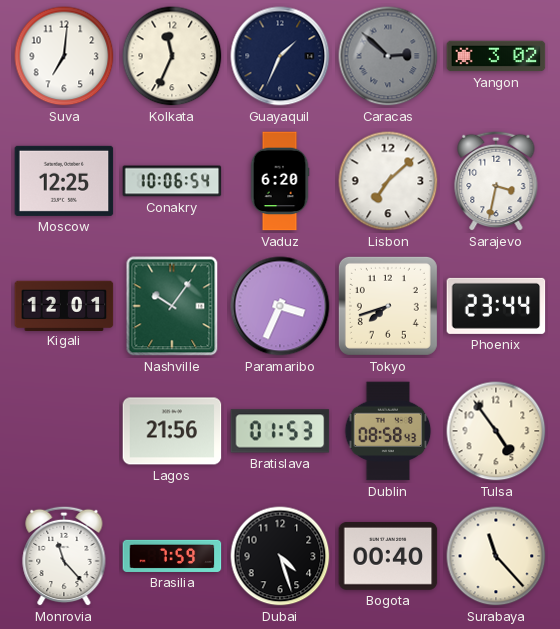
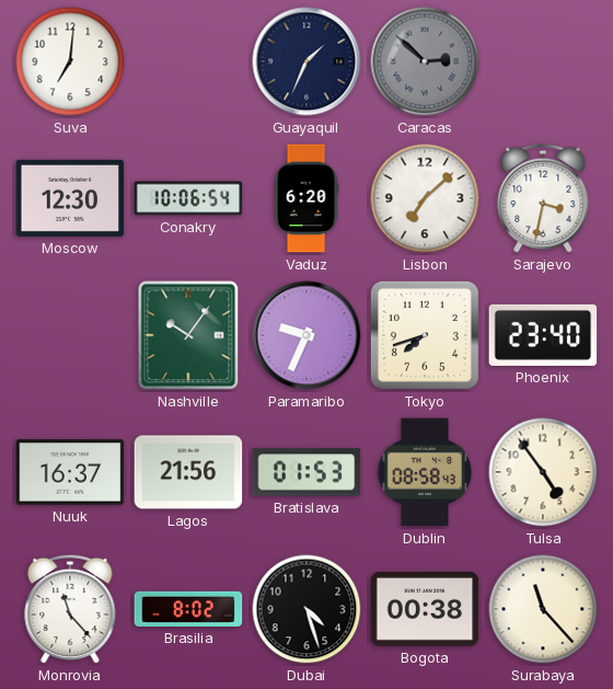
Kolkata: 11:34 -> none
Yangon: 3:02 -> none
Moscow: 12:25 -> 12:30
Kigali: 12:01 -> none
Paramaribo: 3:34 -> 9:34
Phoenix: 23:44 -> 23:40
Nuuk: none -> 16:37
Brasilia: 7:59 -> 8:02
Bogota: 00:40 -> 00:38
